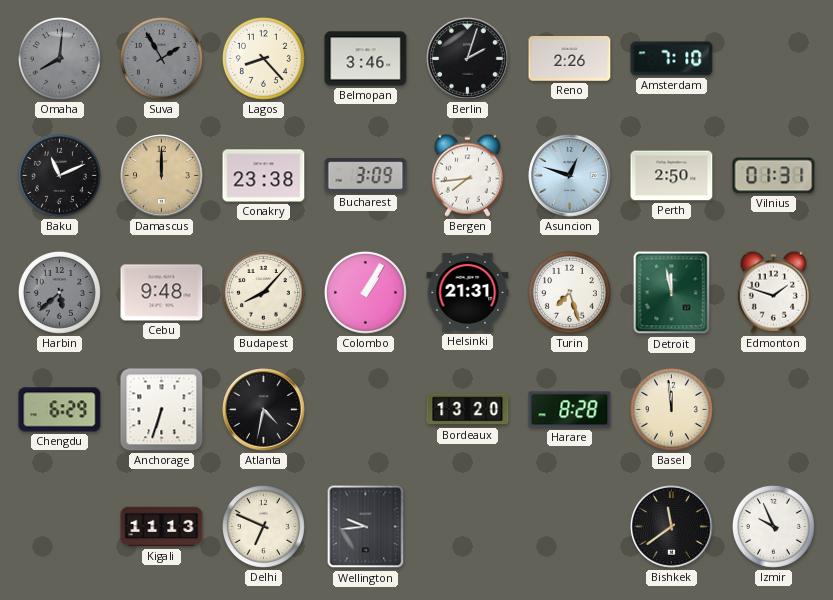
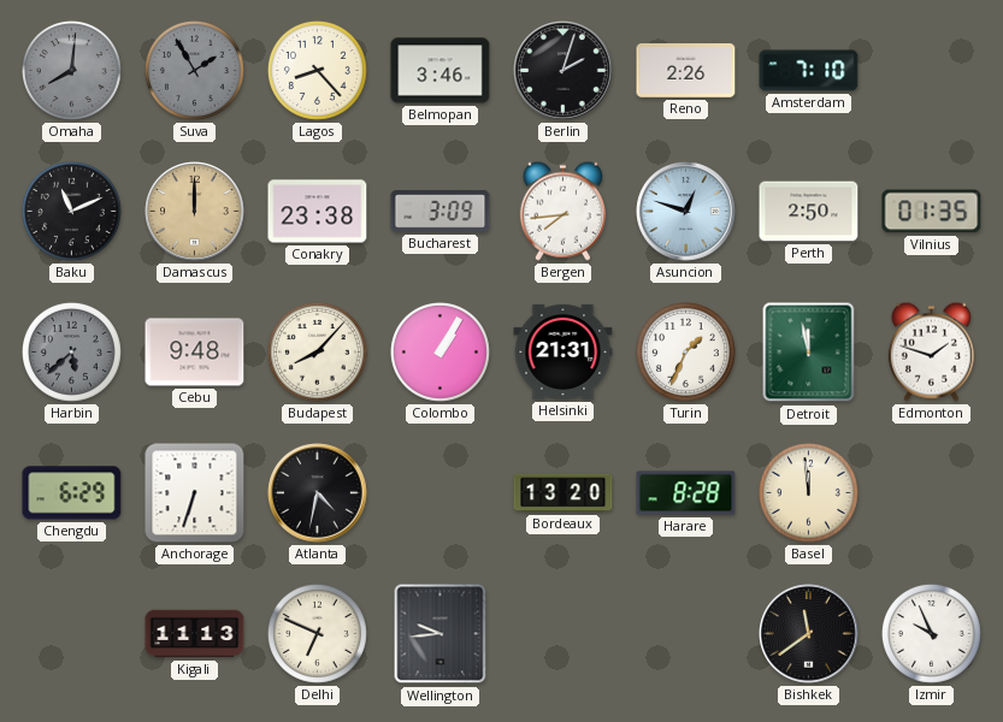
Vilnius: 01:31 -> 01:35
Turin: 7:27 -> 1:34
